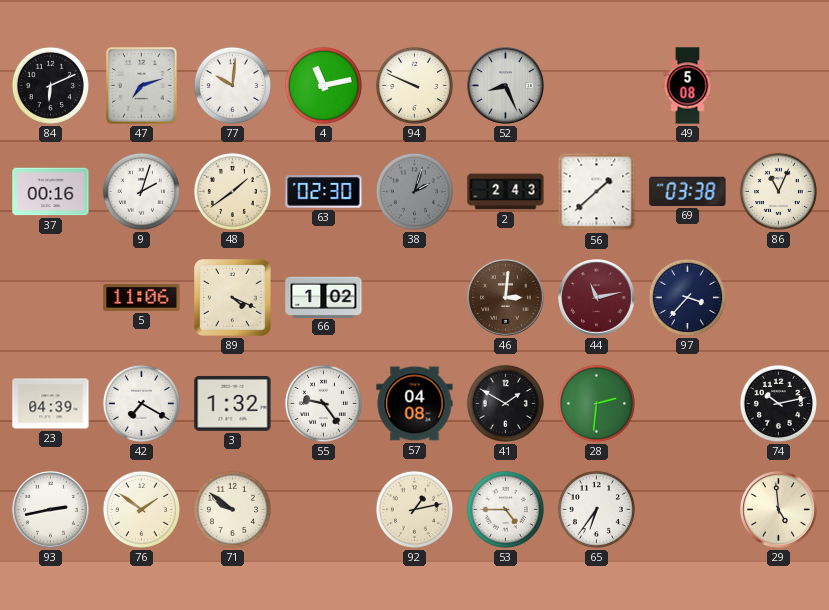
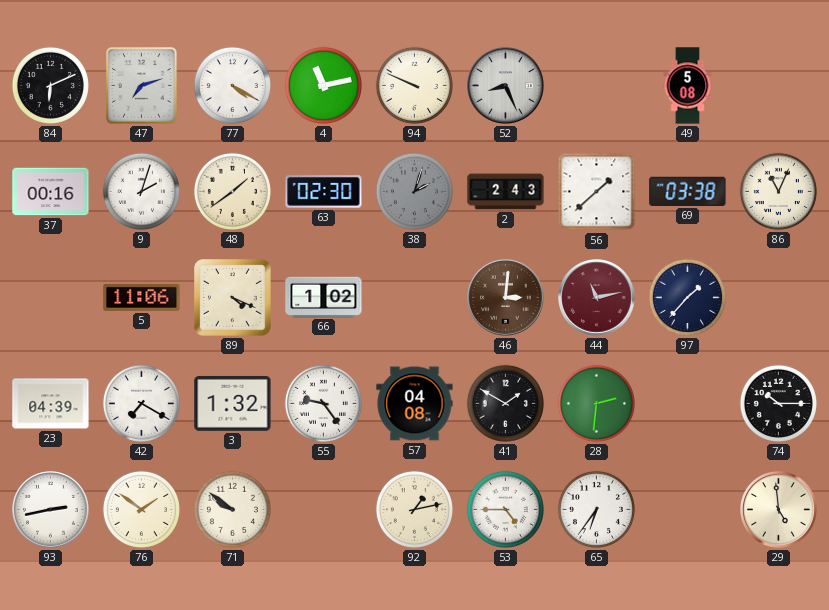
77: 10:01 -> 4:20
97: 3:37 -> 1:37
74: 10:13 -> 10:15
